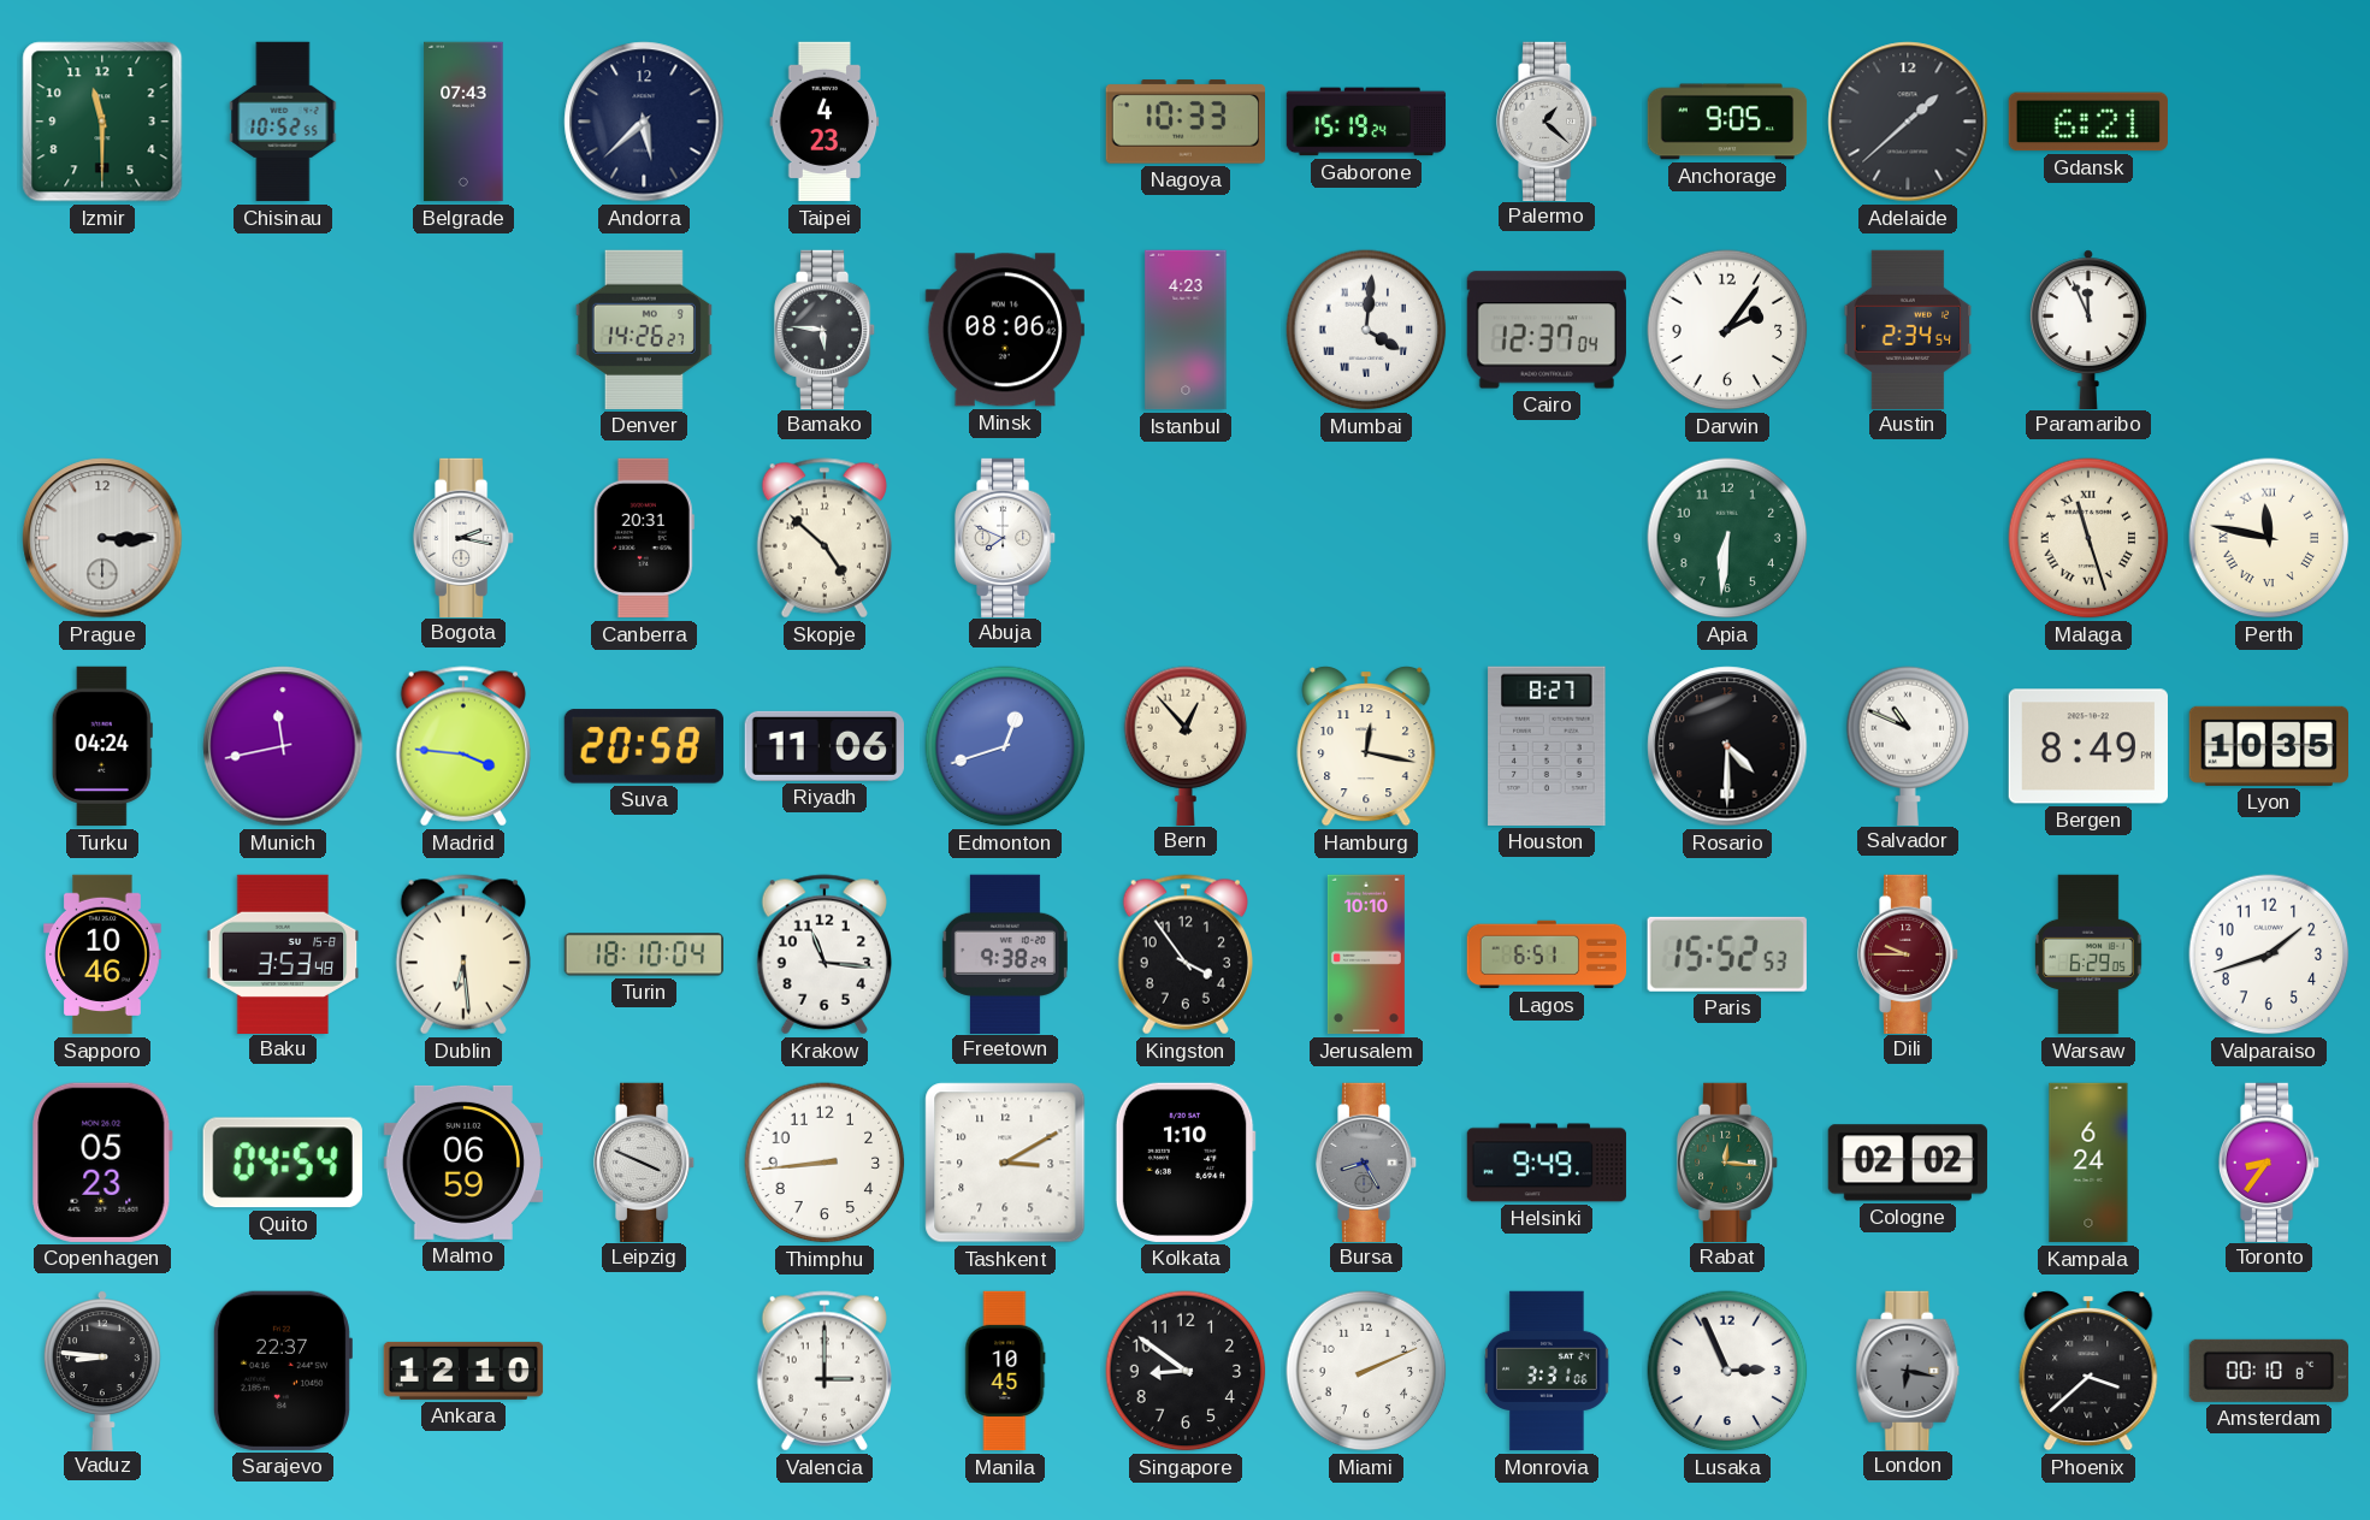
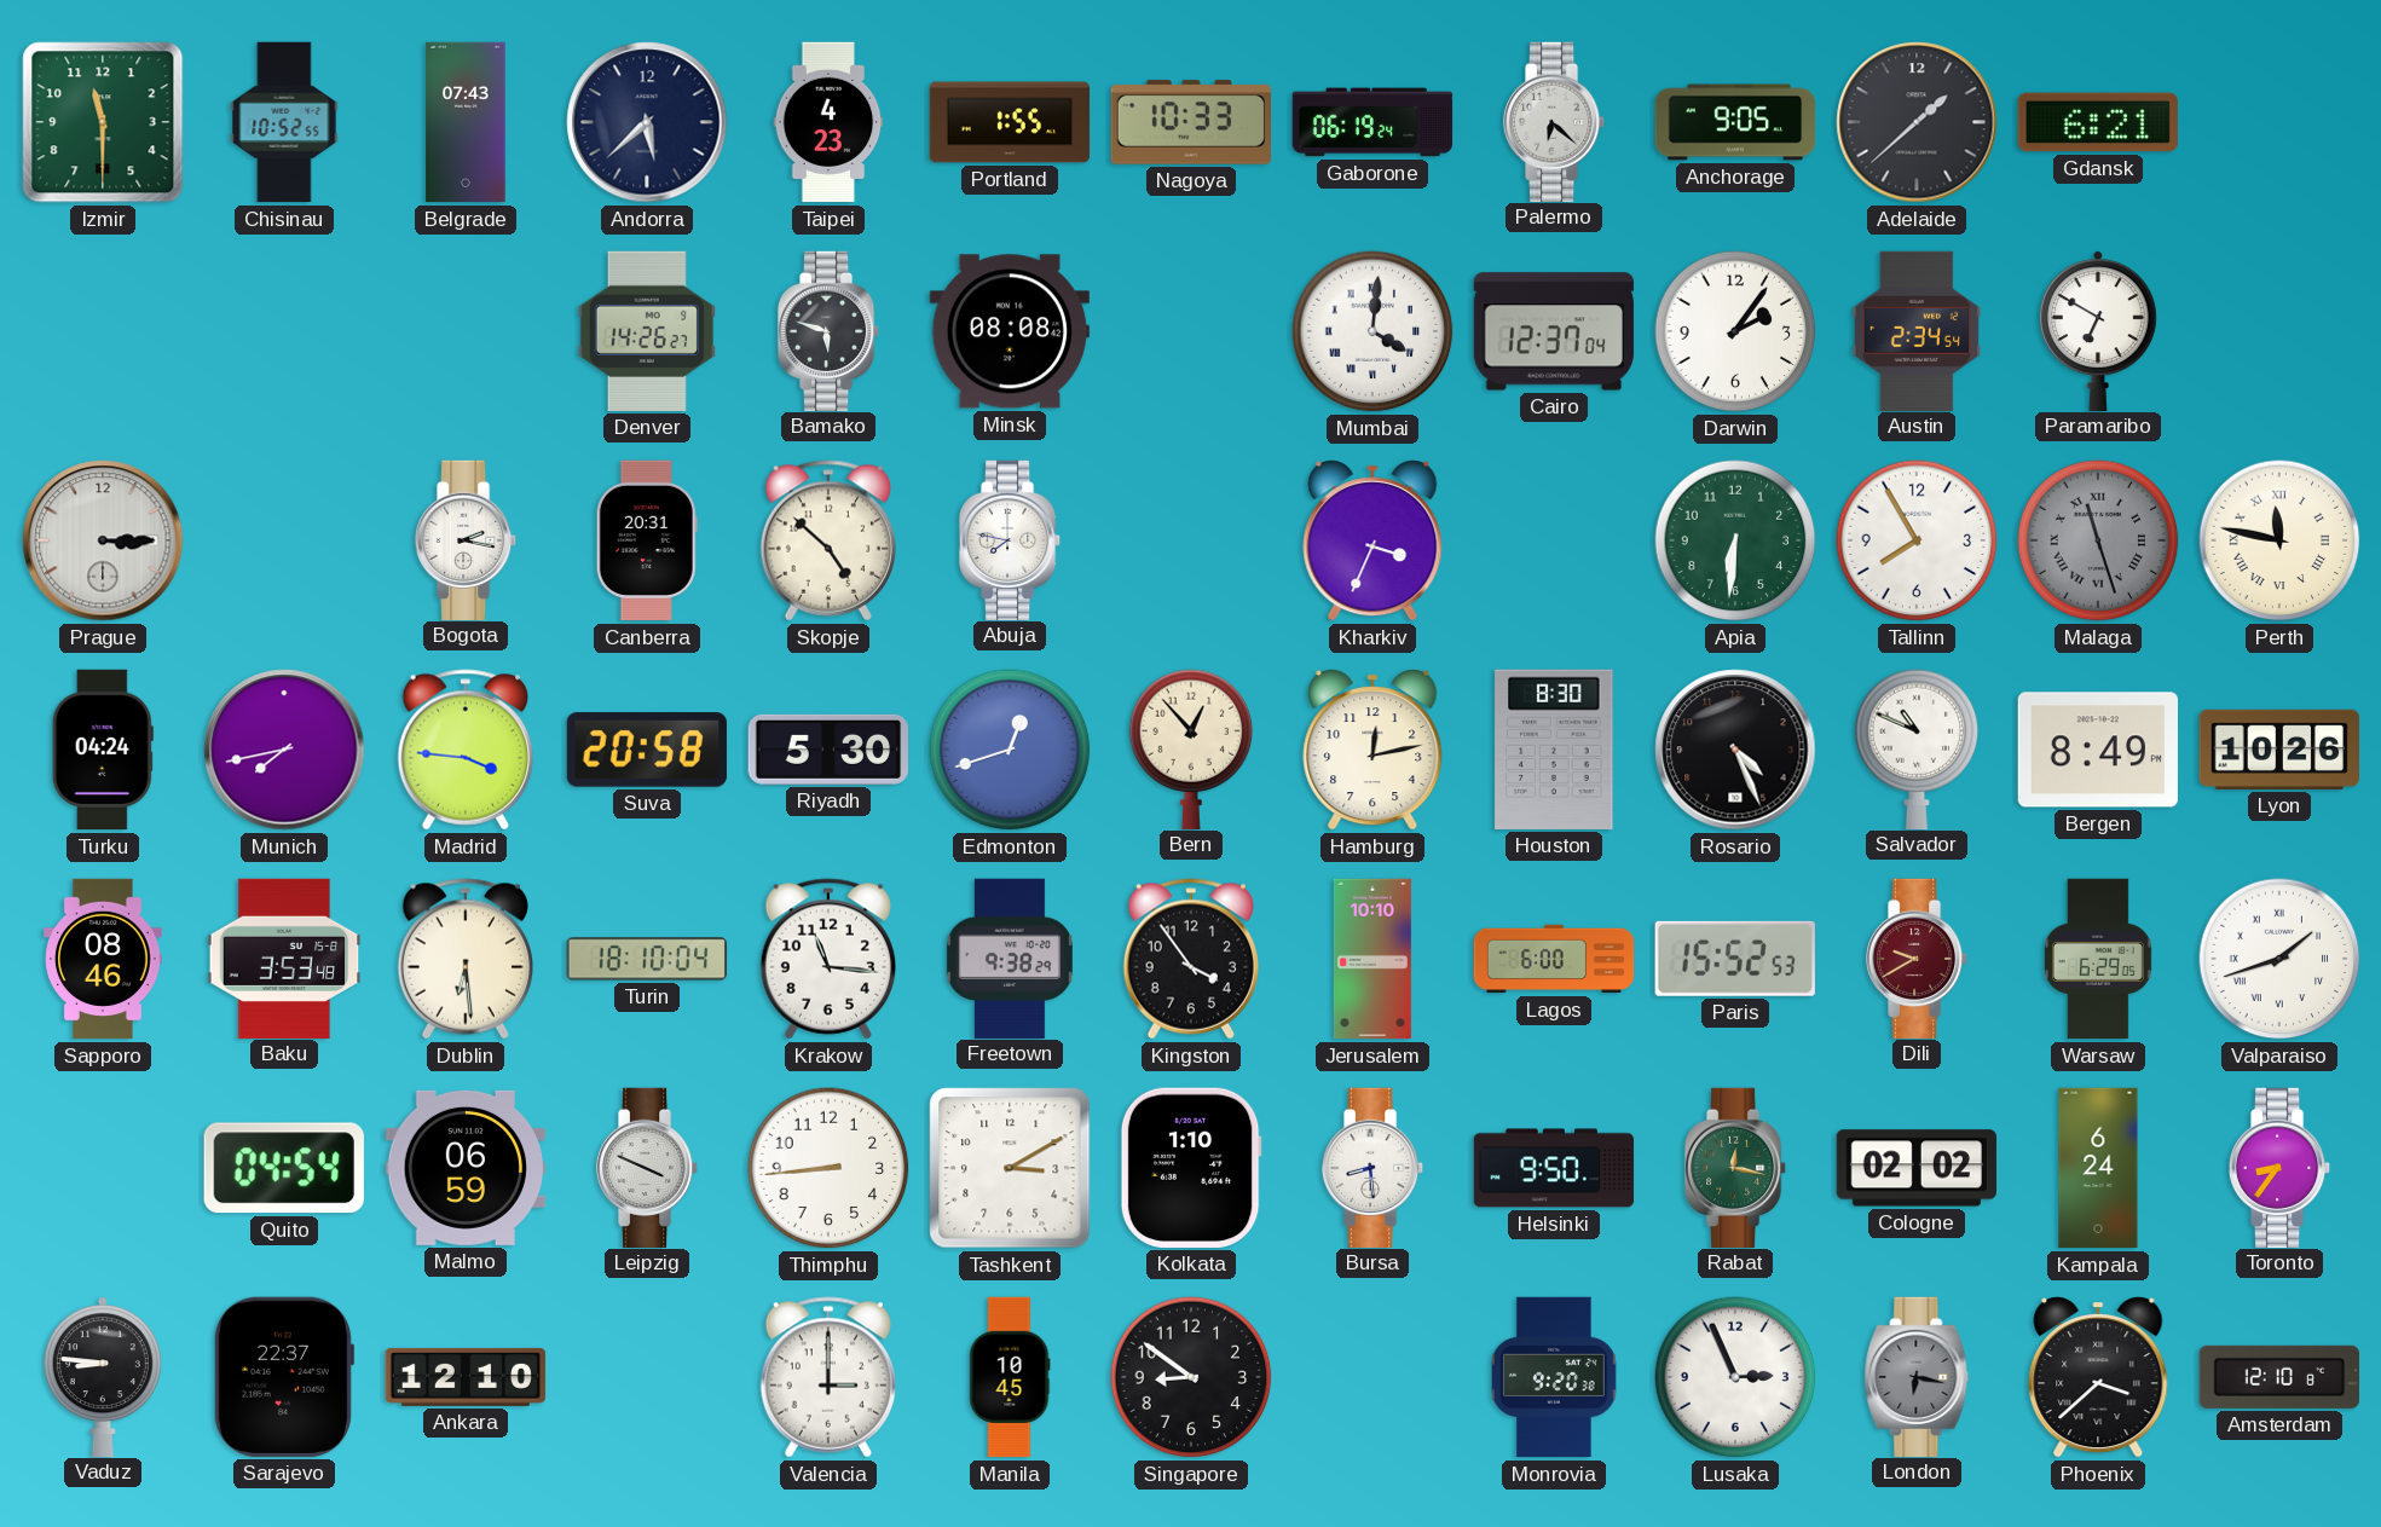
Portland: none -> 1:55
Gaborone: 15:19 -> 06:19
Palermo: 1:22 -> 6:22
Bamako: 5:46 -> 5:48
Minsk: 08:06 -> 08:08
Istanbul: 4:23 -> none
Paramaribo: 11:56 -> 6:50
Abuja: 7:49 -> 7:47
Kharkiv: none -> 3:34
Tallinn: none -> 7:55
Malaga dial: cream -> grey
Munich: 11:43 -> 7:43
Riyadh: 11:06 -> 5:30
Hamburg: 12:17 -> 12:13
Houston: 8:27 -> 8:30
Rosario: 4:30 -> 4:26
Lyon: 10:35 -> 10:26
Sapporo: 10:46 -> 08:46
Lagos: 6:51 -> 6:00
Dili: 9:45 -> 9:40
Valparaiso numerals: Arabic -> Roman
Copenhagen: 05:23 -> none
Bursa: 8:25 -> 8:29
Bursa dial: grey -> white
Helsinki: 9:49 -> 9:50
Rabat: 12:16 -> 12:17
Miami: 2:11 -> none
Monrovia: 3:31 -> 9:20
Amsterdam: 00:10 -> 12:10
